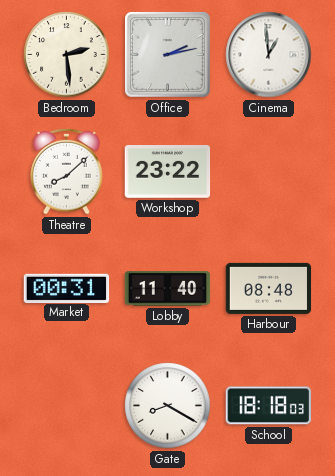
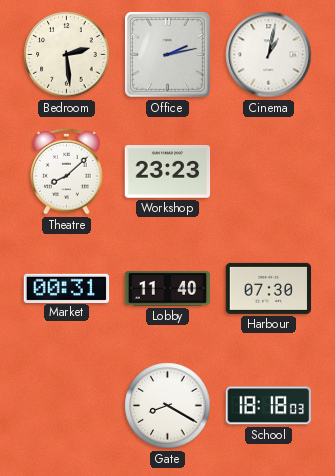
Cinema: 12:59 -> 1:02
Workshop: 23:22 -> 23:23
Harbour: 08:48 -> 07:30
